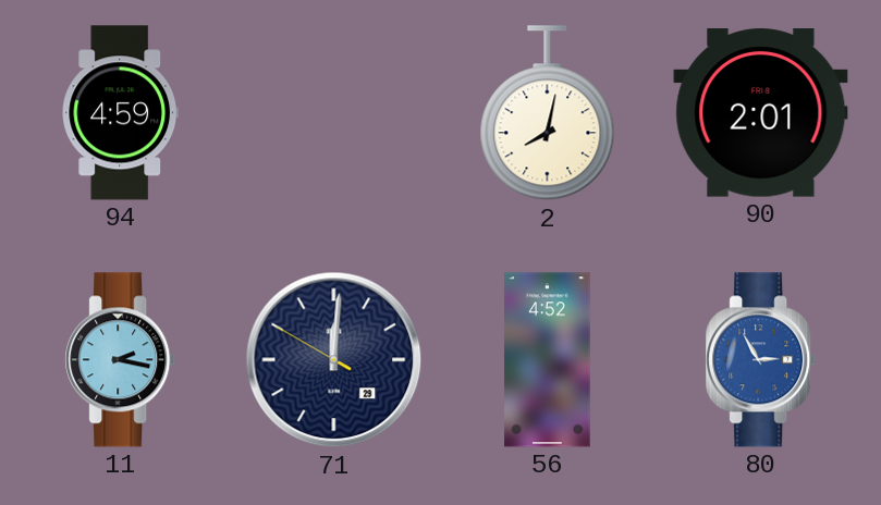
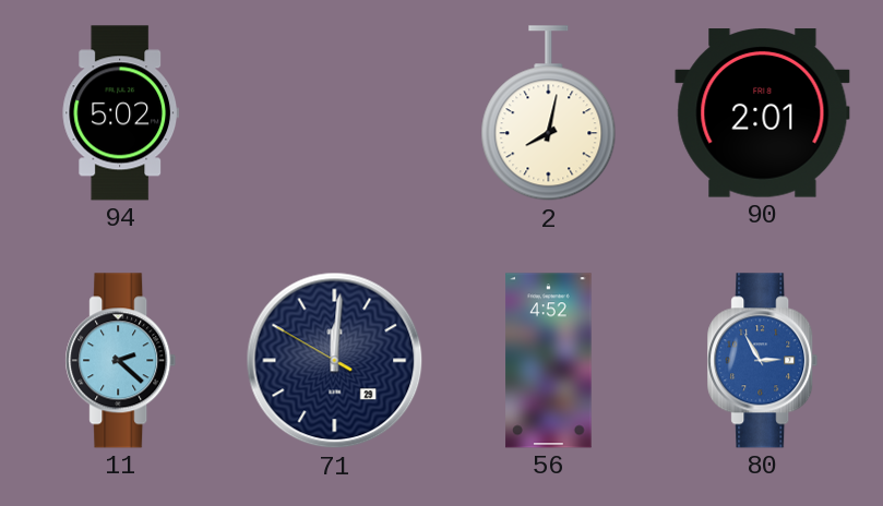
94: 4:59 -> 5:02
11: 2:17 -> 2:22
